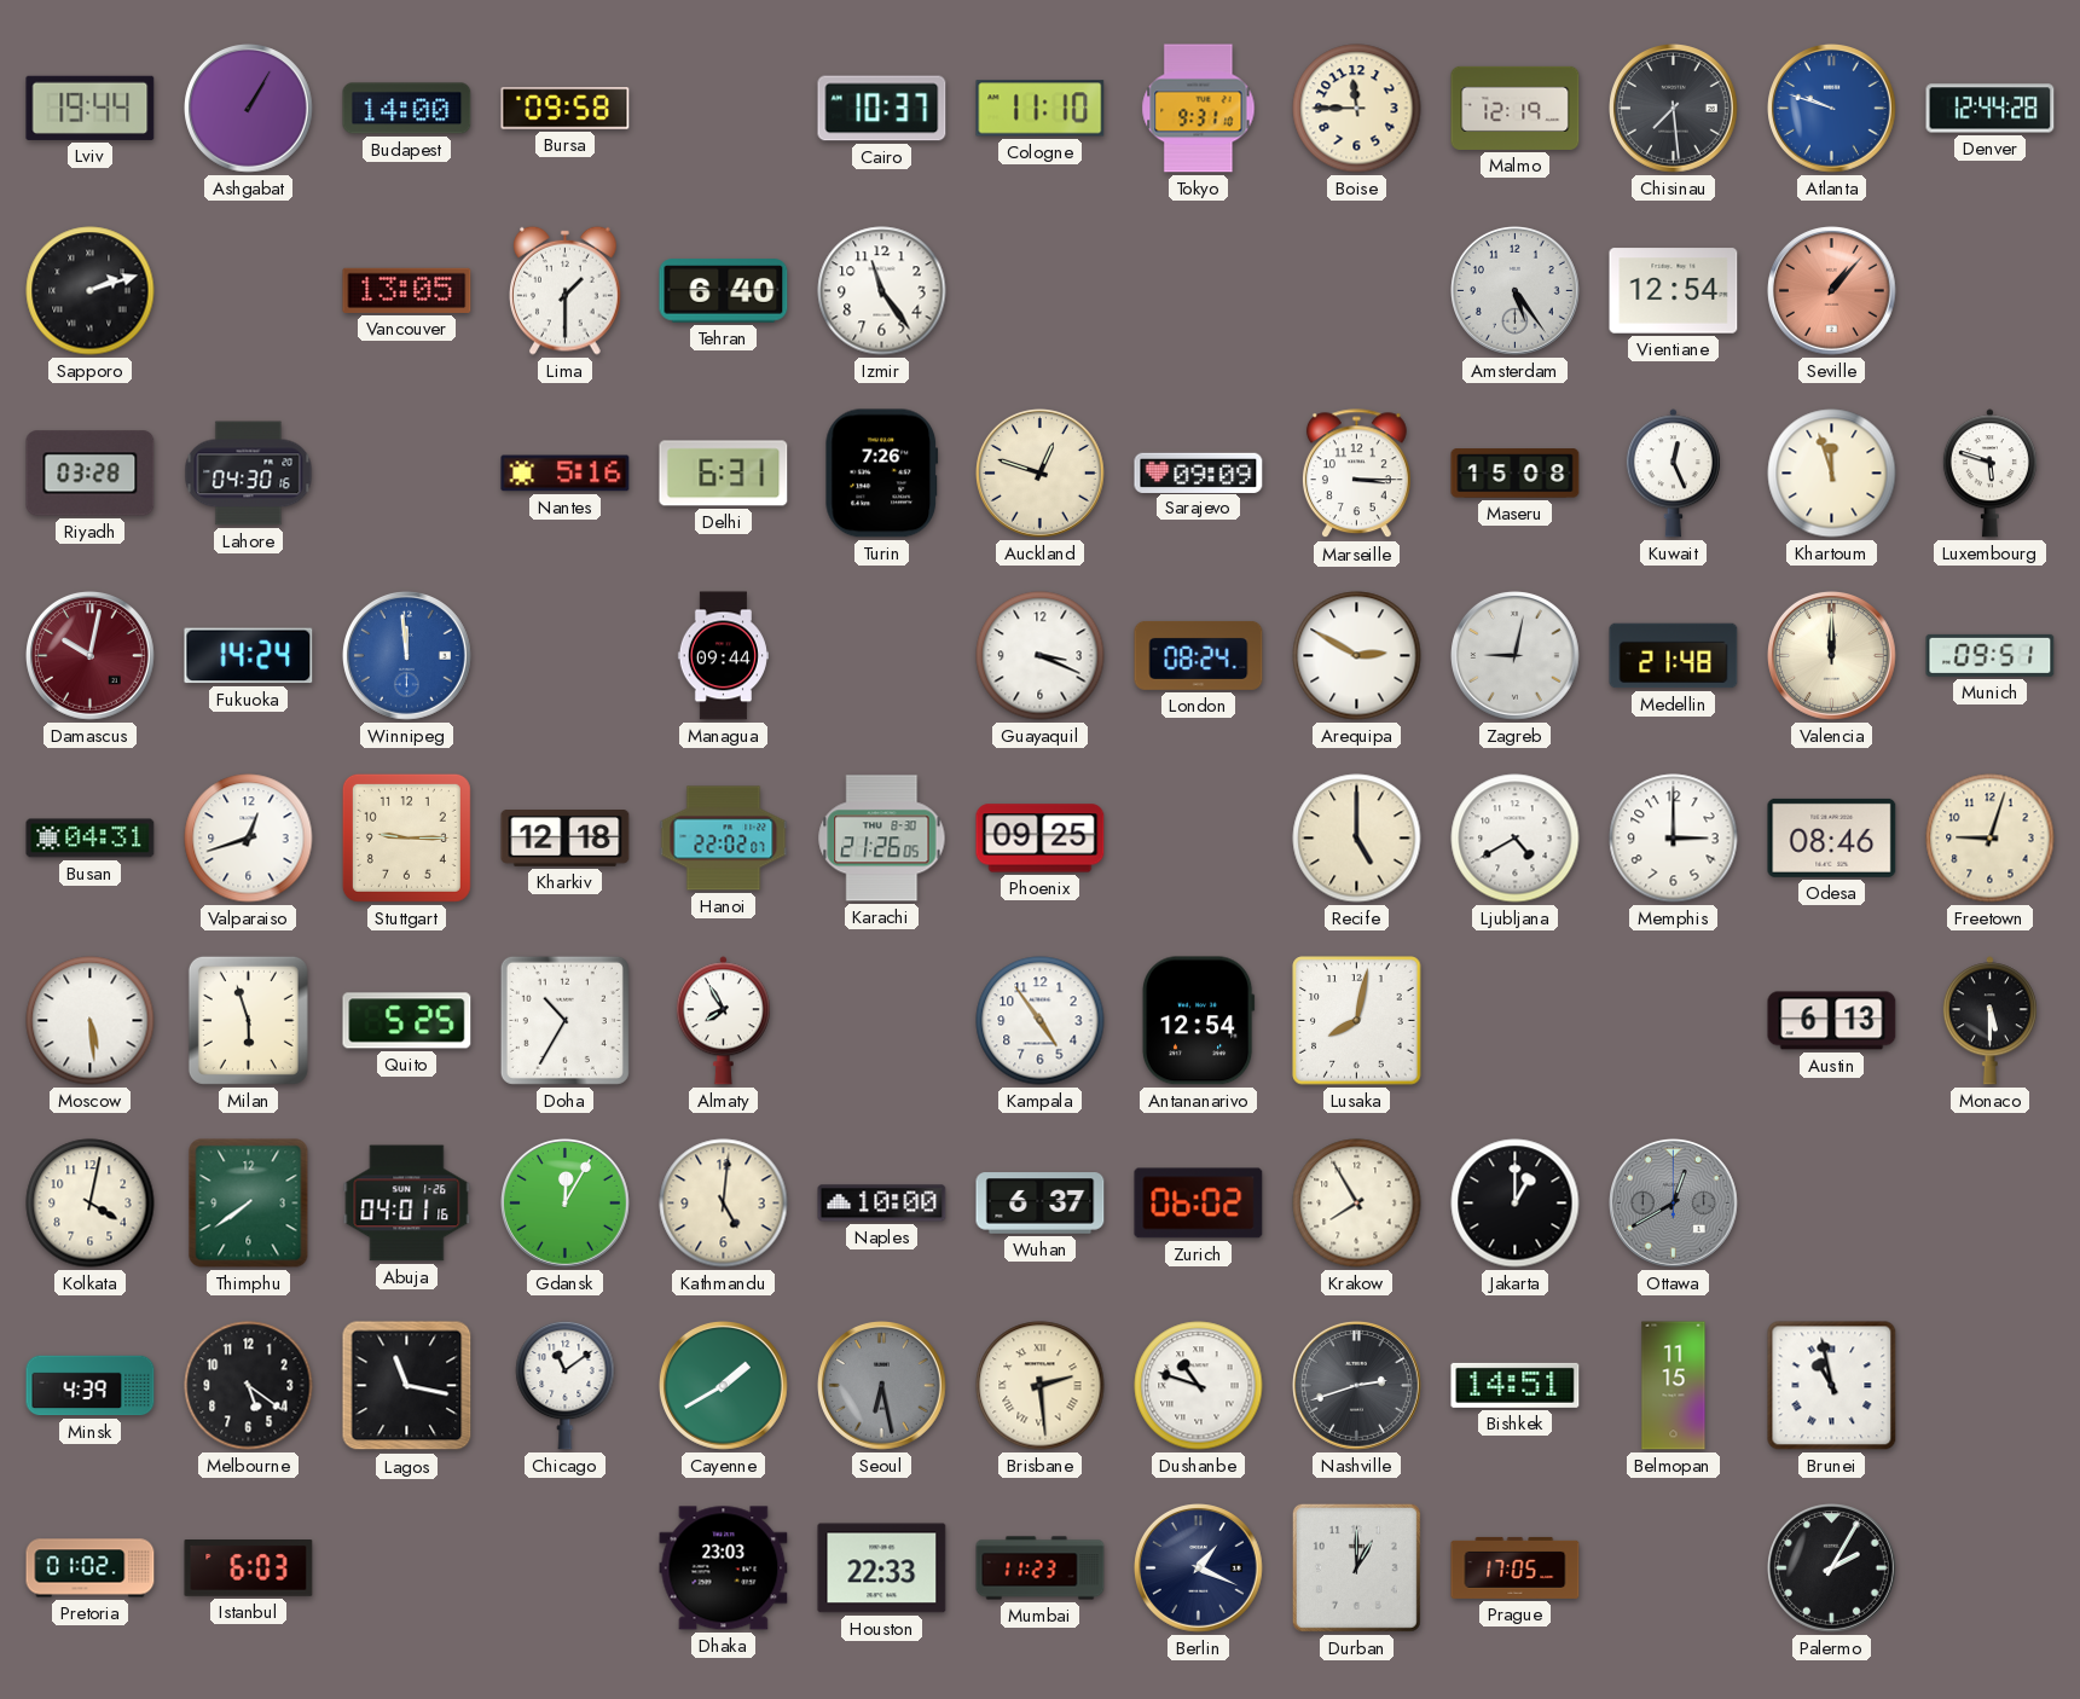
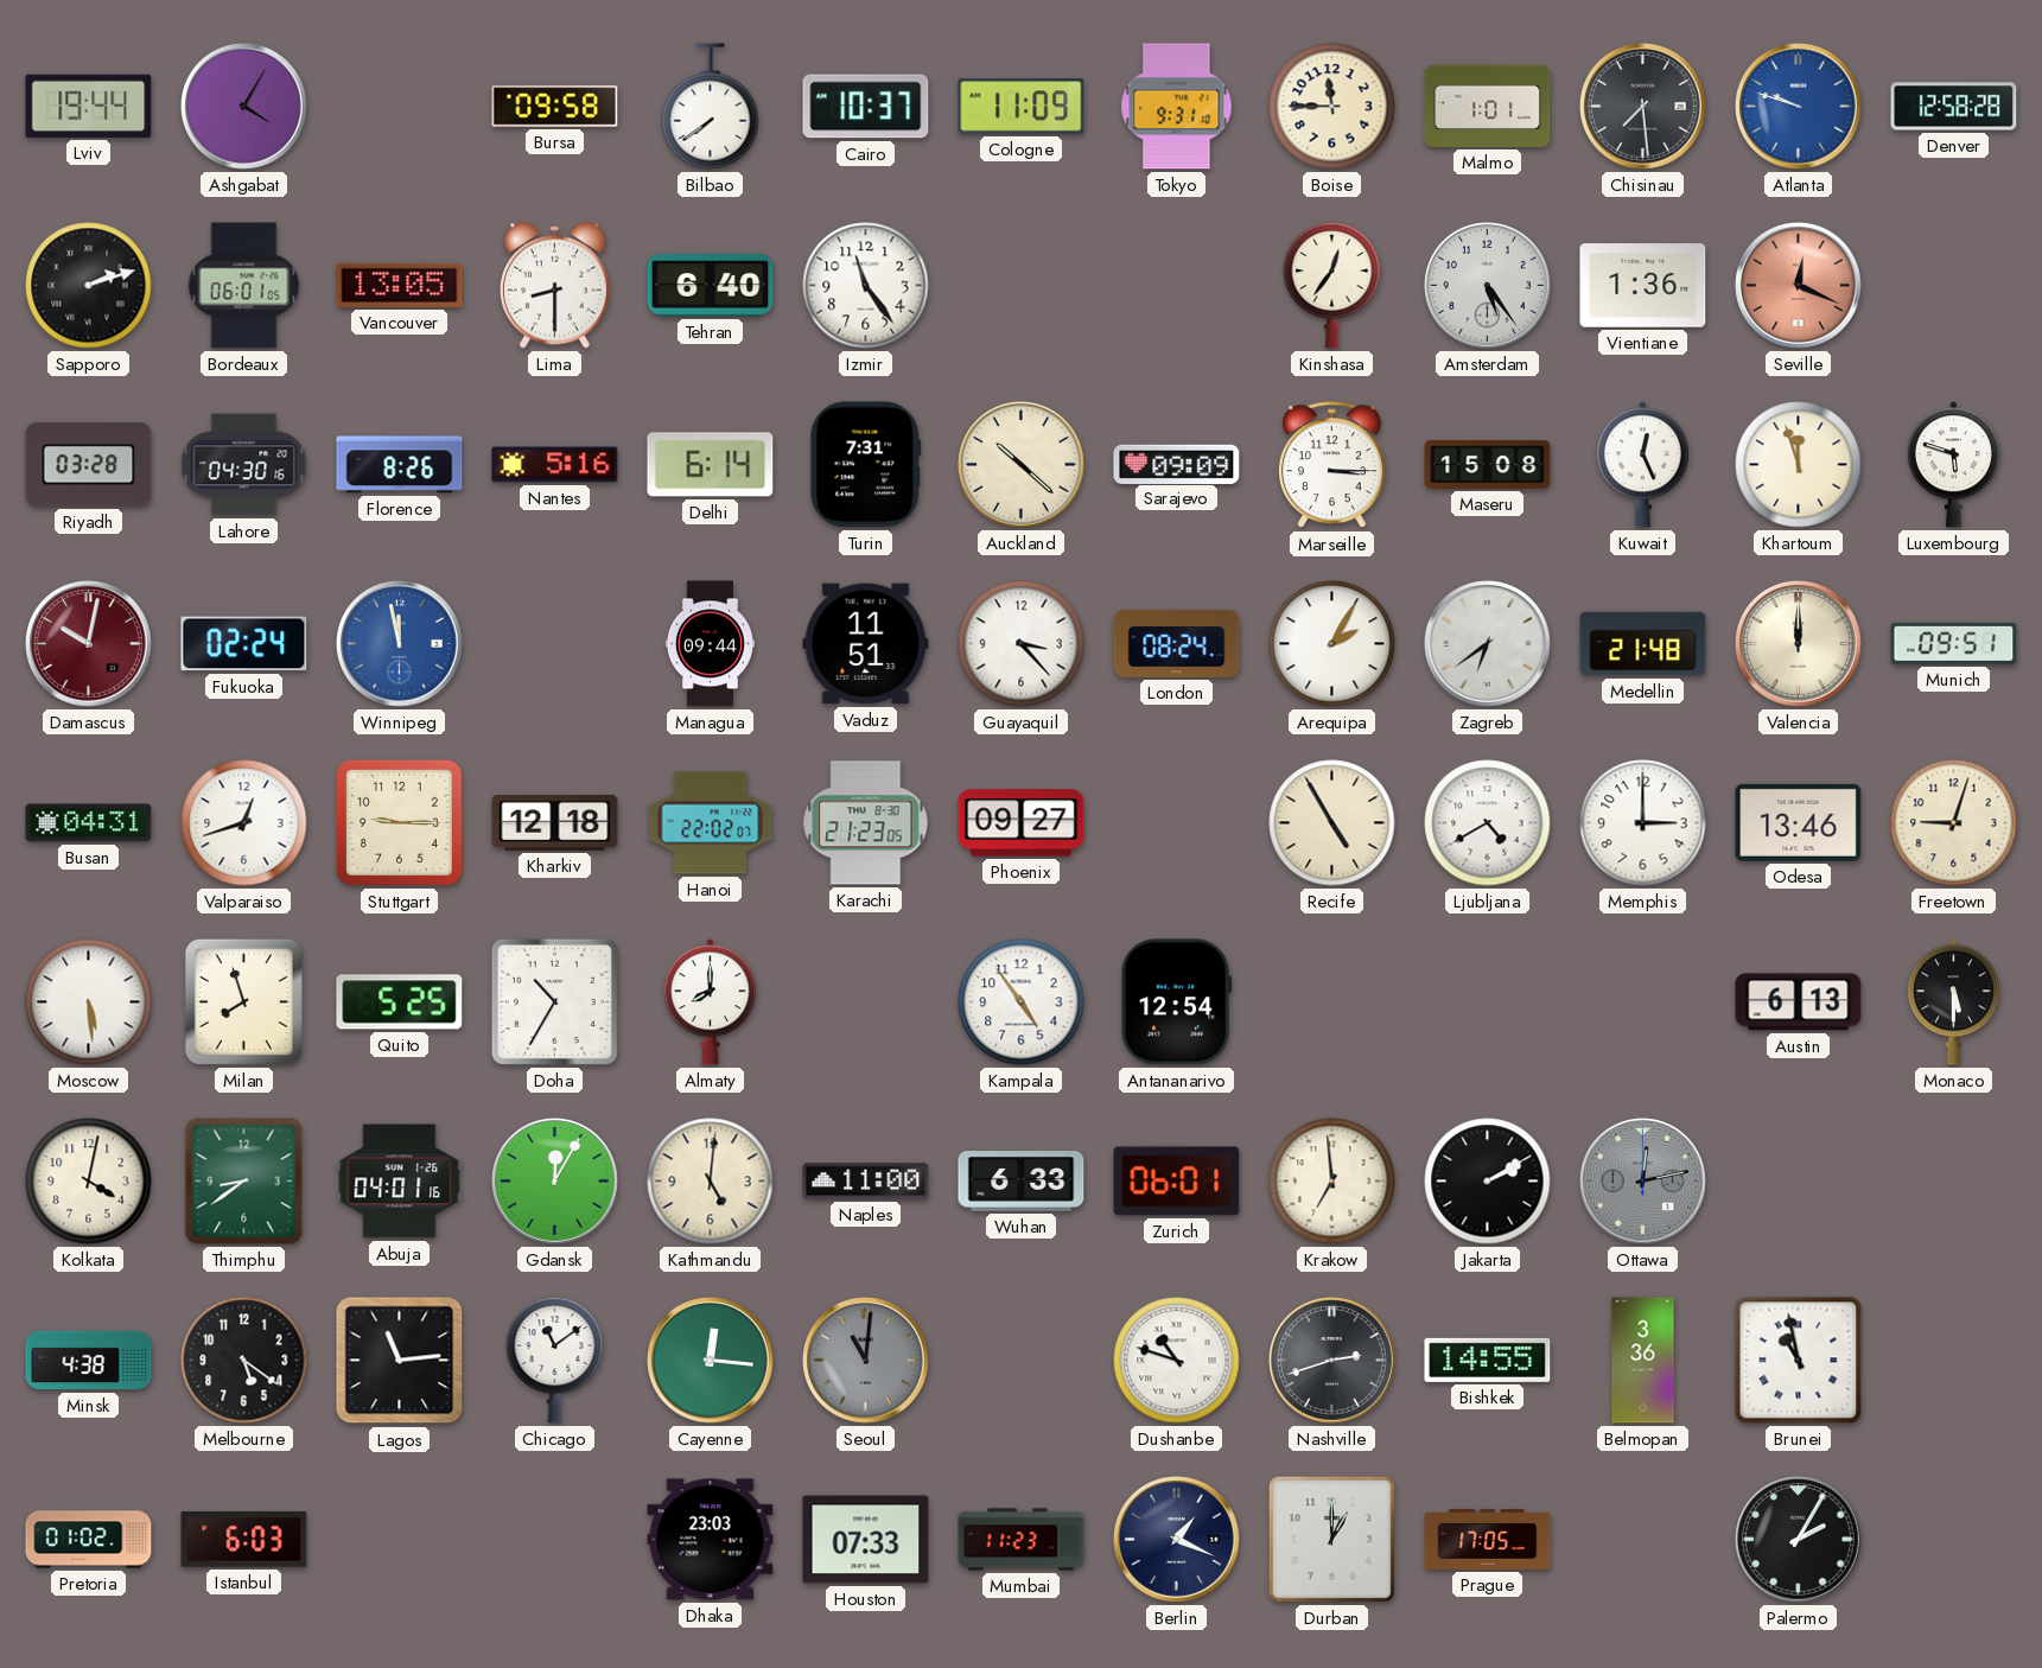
Ashgabat: 1:05 -> 4:05
Budapest: 14:00 -> none
Bilbao: none -> 7:39
Cologne: 11:10 -> 11:09
Malmo: 12:19 -> 1:01
Denver: 12:44 -> 12:58
Bordeaux: none -> 06:01
Lima: 1:30 -> 8:30
Kinshasa: none -> 12:36
Vientiane: 12:54 -> 1:36
Seville: 1:07 -> 12:19
Florence: none -> 8:26
Delhi: 6:31 -> 6:14
Turin: 7:26 -> 7:31
Auckland: 12:48 -> 10:22
Fukuoka: 14:24 -> 02:24
Winnipeg: 11:59 -> 11:58
Vaduz: none -> 11:51
Guayaquil: 3:19 -> 3:23
Arequipa: 2:50 -> 2:05
Zagreb: 9:02 -> 6:39
Karachi: 21:26 -> 21:23
Phoenix: 09:25 -> 09:27
Recife: 5:00 -> 4:55
Odesa: 08:46 -> 13:46
Milan: 5:57 -> 7:57
Almaty: 7:55 -> 8:00
Lusaka: 8:02 -> none
Thimphu: 7:39 -> 8:39
Naples: 10:00 -> 11:00
Wuhan: 6:37 -> 6:33
Zurich: 06:02 -> 06:01
Krakow: 7:55 -> 6:59
Jakarta: 1:00 -> 2:10
Ottawa: 12:40 -> 12:13
Minsk: 4:39 -> 4:38
Lagos: 11:17 -> 11:14
Cayenne: 1:40 -> 12:16
Seoul: 6:28 -> 11:01
Brisbane: 2:29 -> none
Bishkek: 14:51 -> 14:55
Belmopan: 11:15 -> 3:36
Houston: 22:33 -> 07:33
